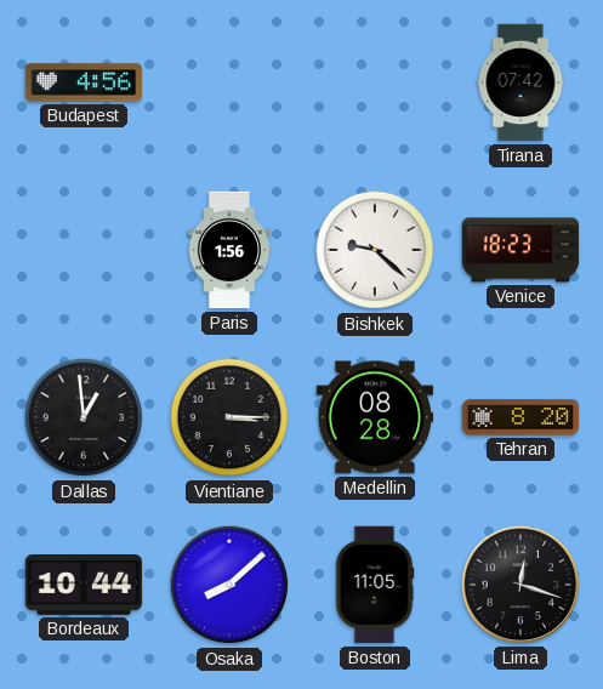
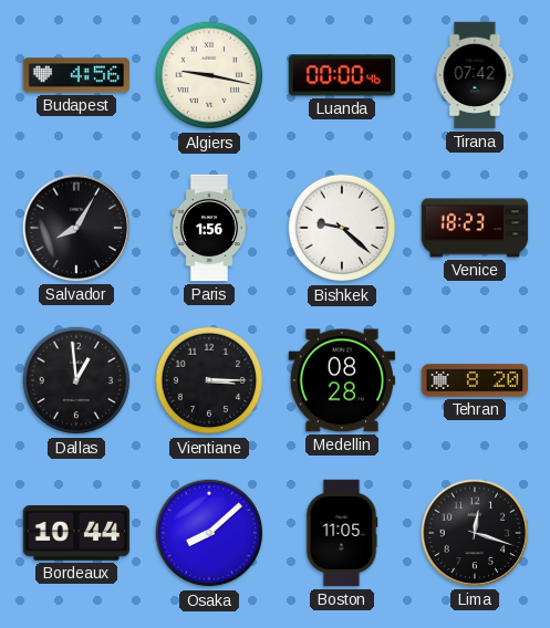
Algiers: none -> 9:17
Luanda: none -> 00:00
Salvador: none -> 8:05
